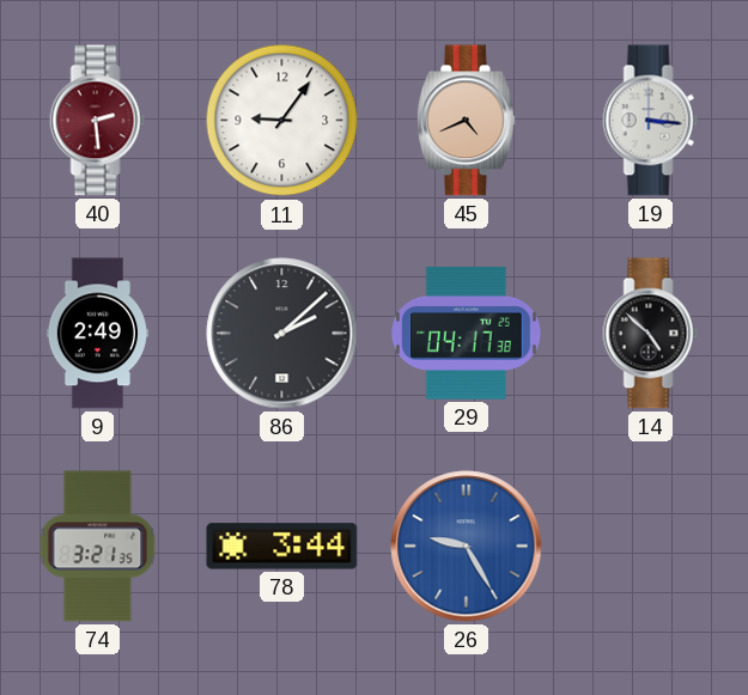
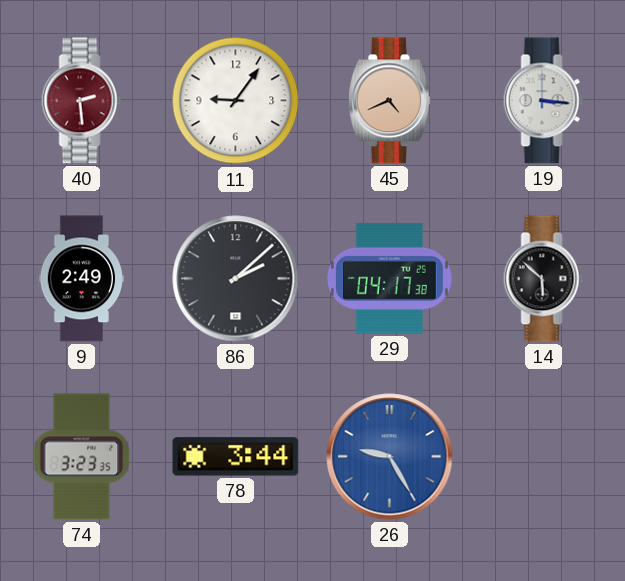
14: 4:52 -> 5:52
74: 3:21 -> 3:23
